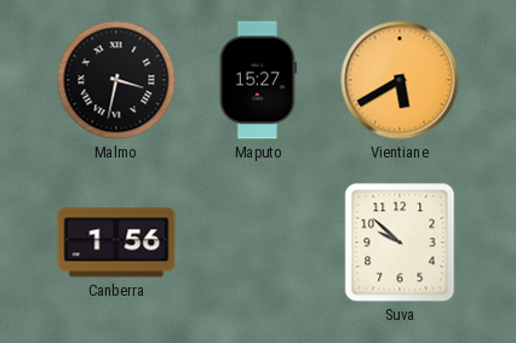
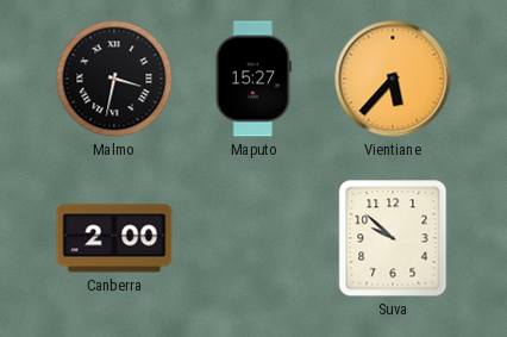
Vientiane: 5:40 -> 5:37
Canberra: 1:56 -> 2:00
